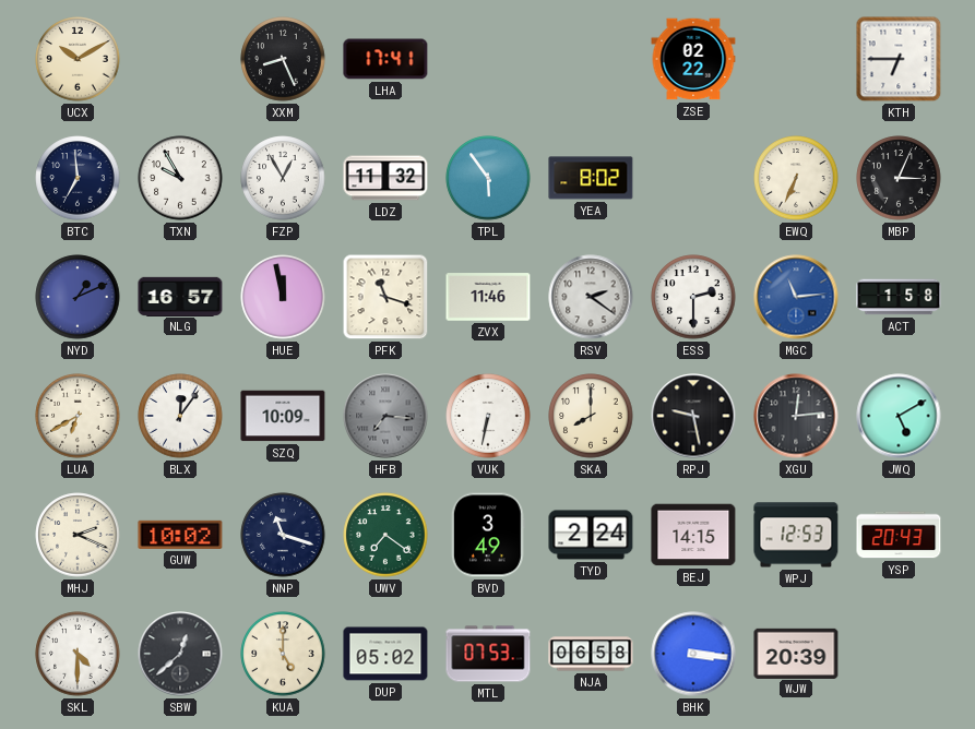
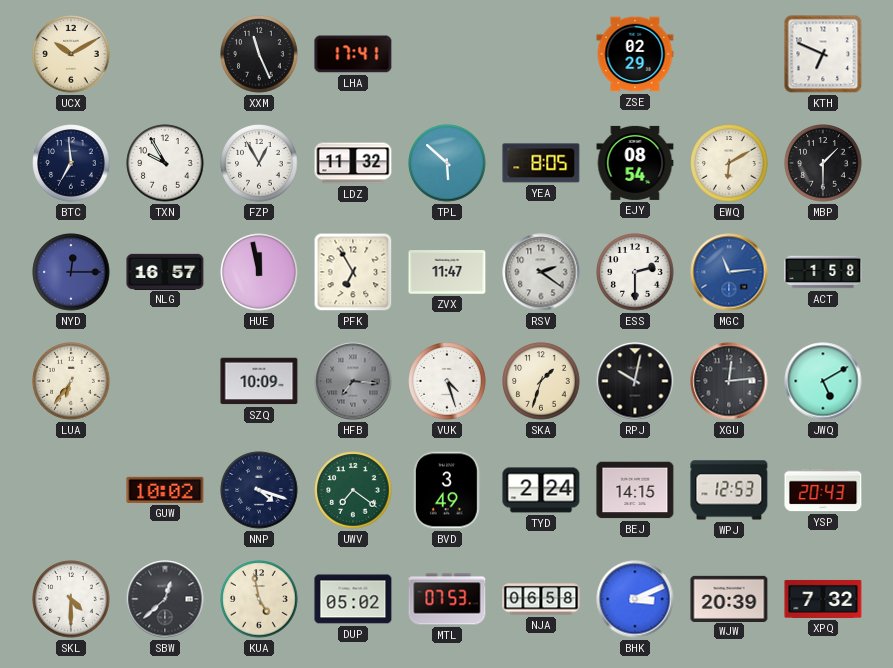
XXM: 8:26 -> 11:26
ZSE: 02:22 -> 02:29
KTH: 6:45 -> 6:49
TPL: 5:54 -> 5:52
YEA: 8:02 -> 8:05
EJY: none -> 08:54
EWQ: 6:34 -> 6:10
MBP: 3:04 -> 1:30
NYD: 1:11 -> 12:15
PFK: 11:18 -> 6:55
ZVX: 11:46 -> 11:47
LUA: 6:40 -> 6:36
BLX: 12:06 -> none
VUK: 6:32 -> 4:27
SKA: 8:00 -> 1:33
RPJ: 9:28 -> 10:02
MHJ: 2:19 -> none
NNP: 11:18 -> 4:18
KUA: 5:00 -> 4:58
BHK: 3:16 -> 3:11
XPQ: none -> 7:32
